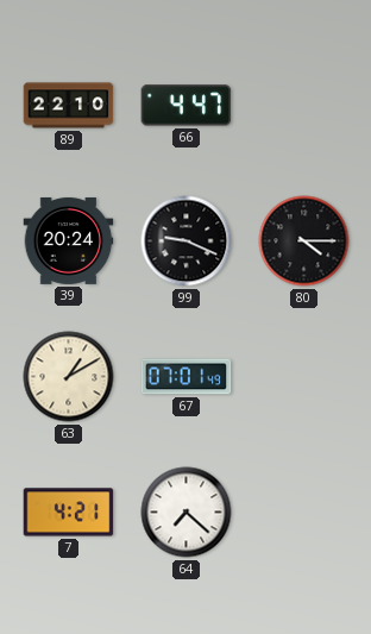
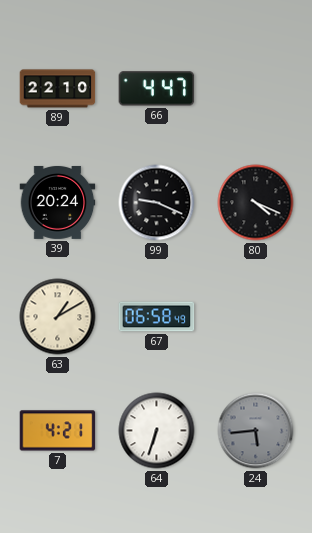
80: 4:15 -> 4:19
67: 07:01 -> 06:58
64: 7:22 -> 6:33
24: none -> 5:44
